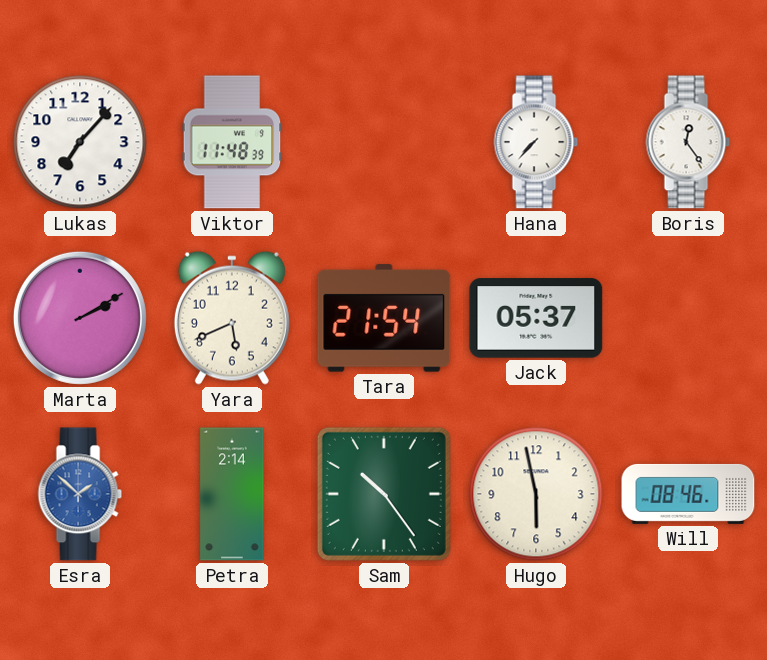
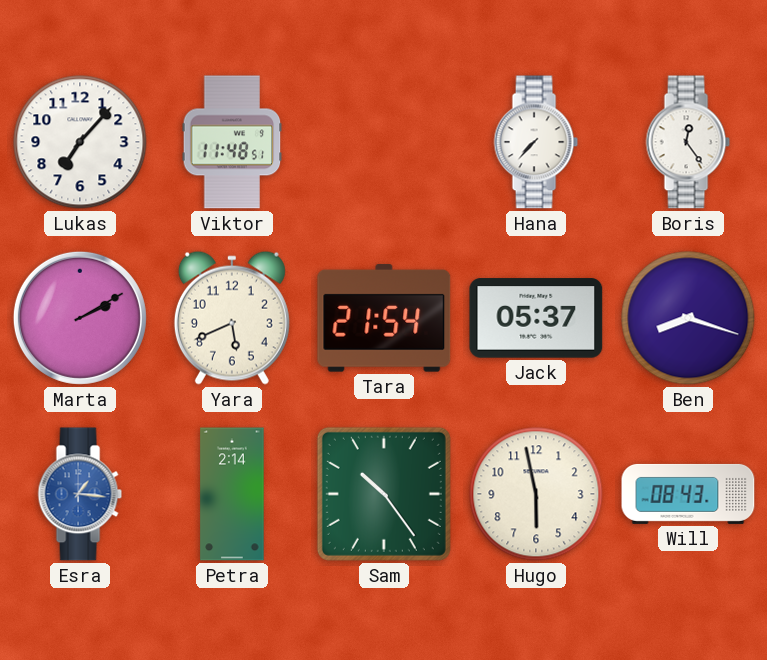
Viktor: 11:48:39 -> 11:48:51
Ben: none -> 8:18
Esra: 1:52 -> 1:16
Will: 08:46 -> 08:43
